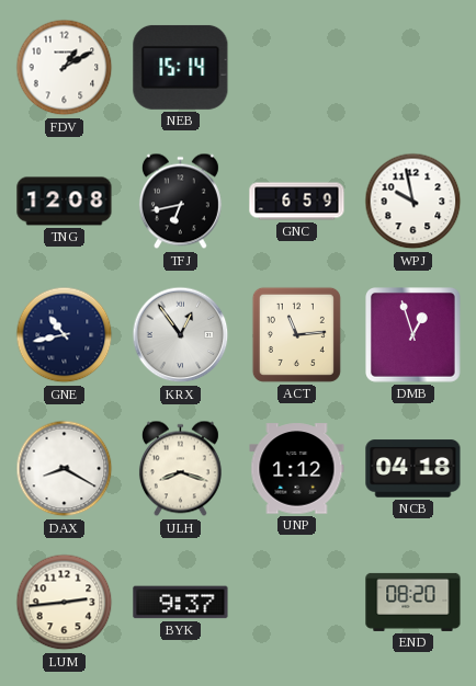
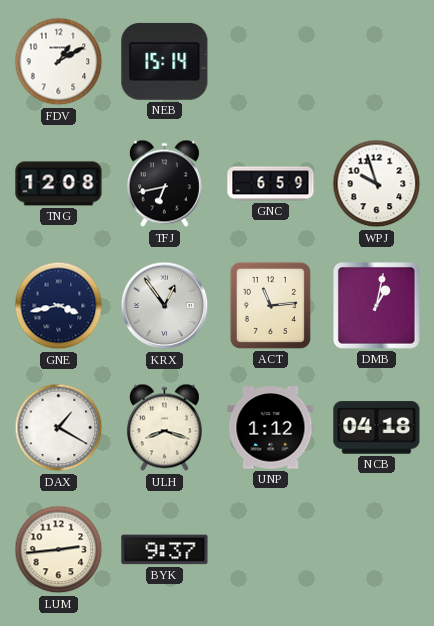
WPJ: 9:58 -> 9:57
GNE: 10:43 -> 3:43
DMB: 12:57 -> 1:02
DAX: 8:20 -> 1:20
END: 08:20 -> none
